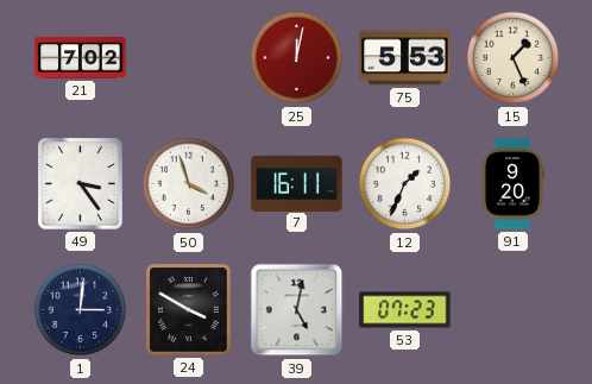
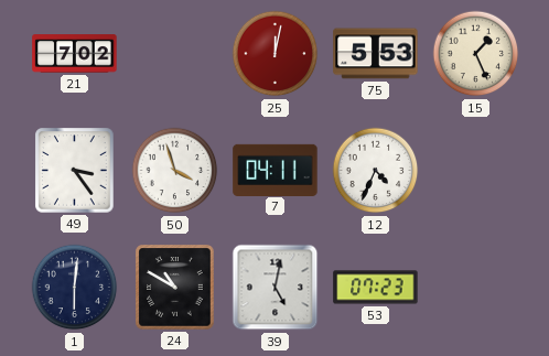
7: 16:11 -> 04:11
12: 1:34 -> 4:34
91: 9:20 -> none
1: 3:01 -> 6:01
24: 3:50 -> 10:50
